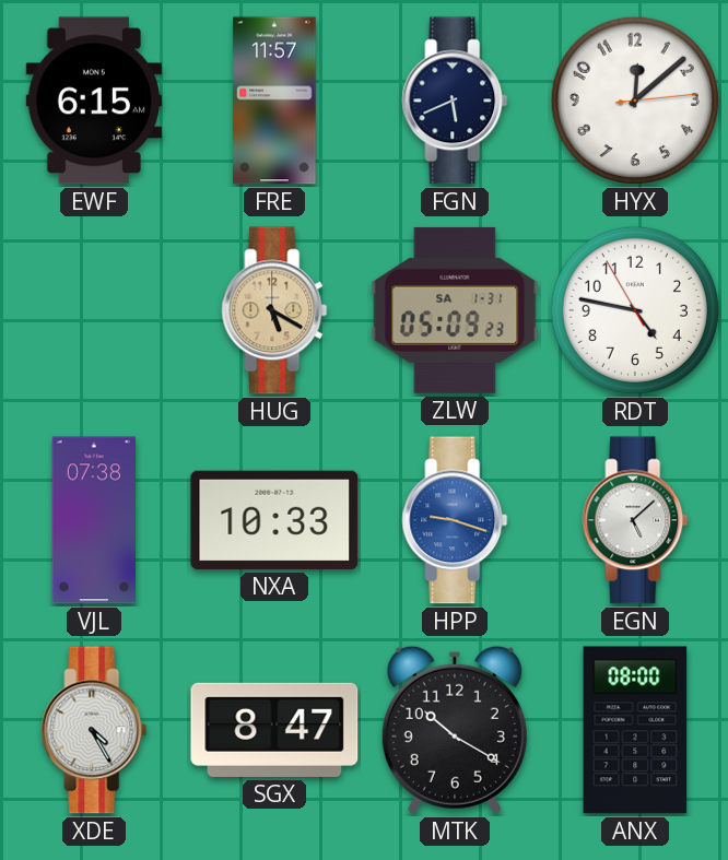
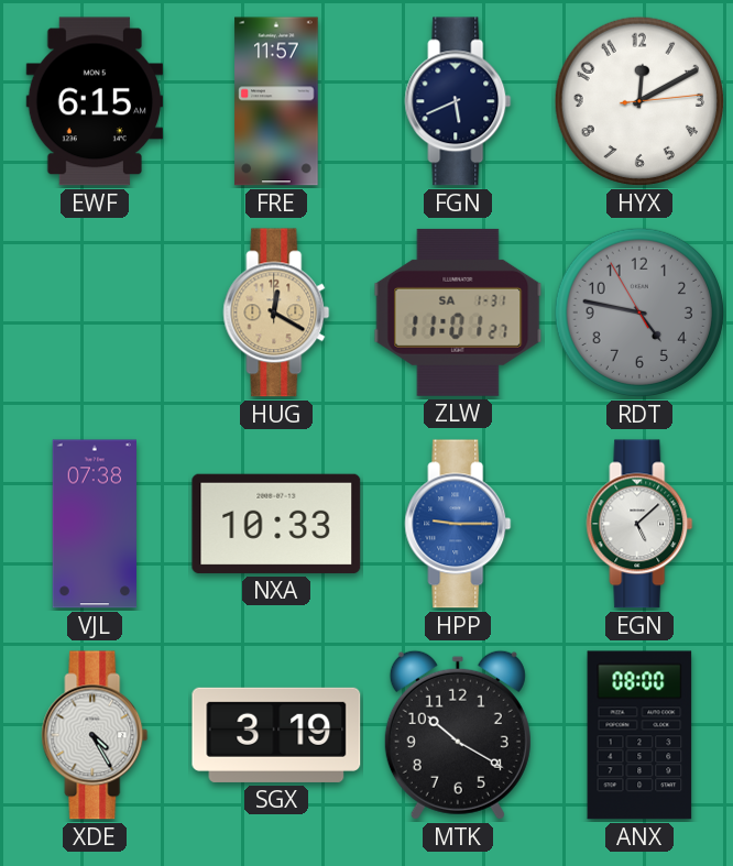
HYX: 12:08 -> 12:10
HUG: 5:20 -> 12:20
ZLW: 05:09 -> 11:01
RDT dial: white -> grey
HPP: 9:18 -> 9:15
SGX: 8:47 -> 3:19
